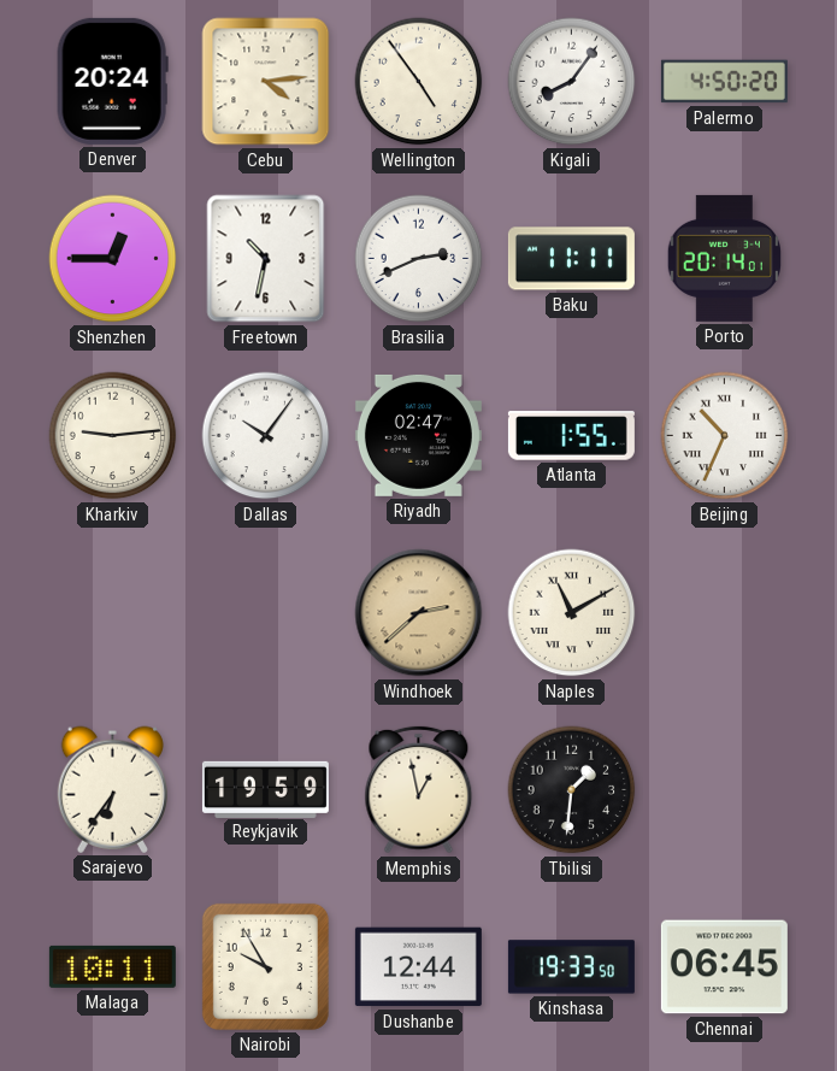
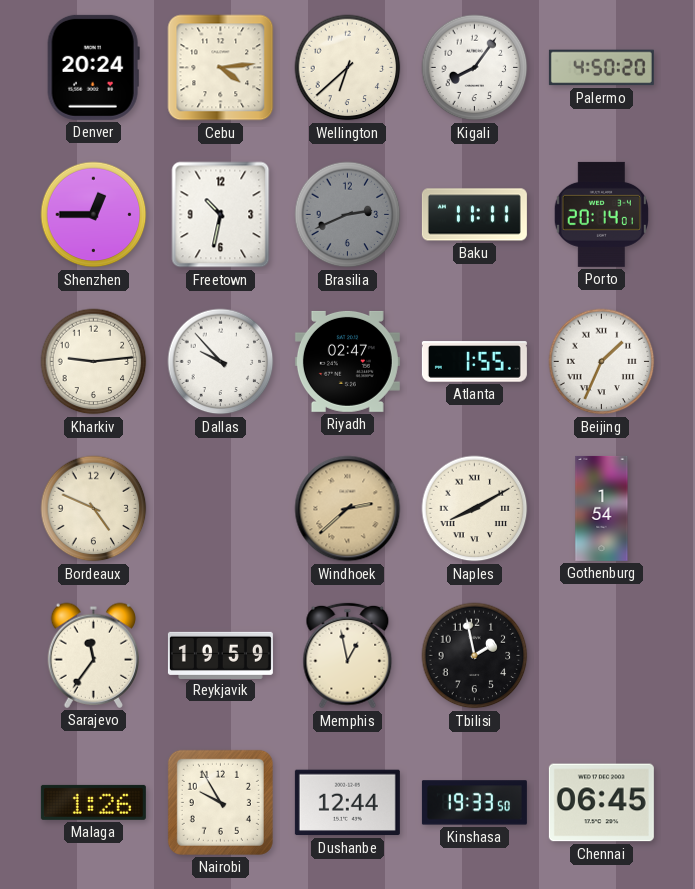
Wellington: 4:54 -> 6:38
Brasilia dial: white -> grey
Dallas: 10:06 -> 9:53
Beijing: 10:34 -> 1:34
Bordeaux: none -> 4:49
Naples: 11:10 -> 8:10
Gothenburg: none -> 1:54
Sarajevo: 6:36 -> 11:36
Tbilisi: 1:31 -> 1:58
Malaga: 10:11 -> 1:26
